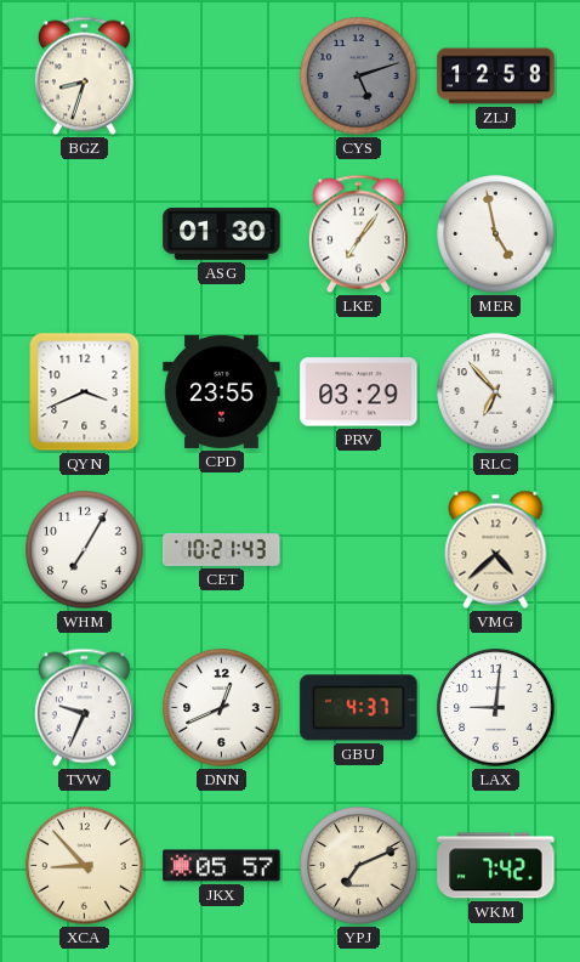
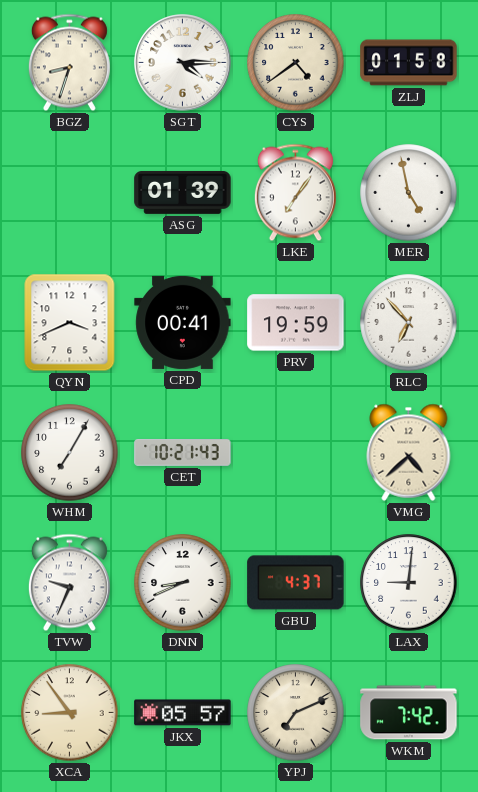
SGT: none -> 4:15
CYS: 5:12 -> 4:39
CYS dial: grey -> cream
ZLJ: 12:58 -> 01:58
ASG: 01:30 -> 01:39
CPD: 23:55 -> 00:41
PRV: 03:29 -> 19:59
DNN: 12:41 -> 8:41
XCA: 8:53 -> 8:54
